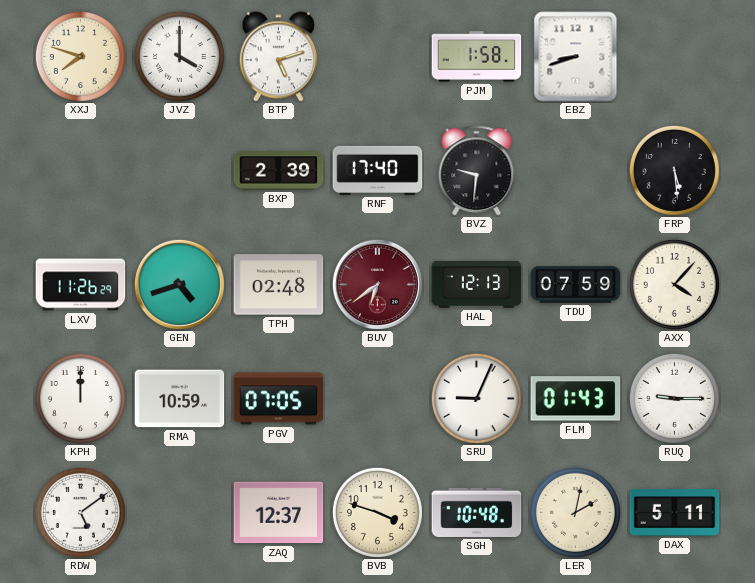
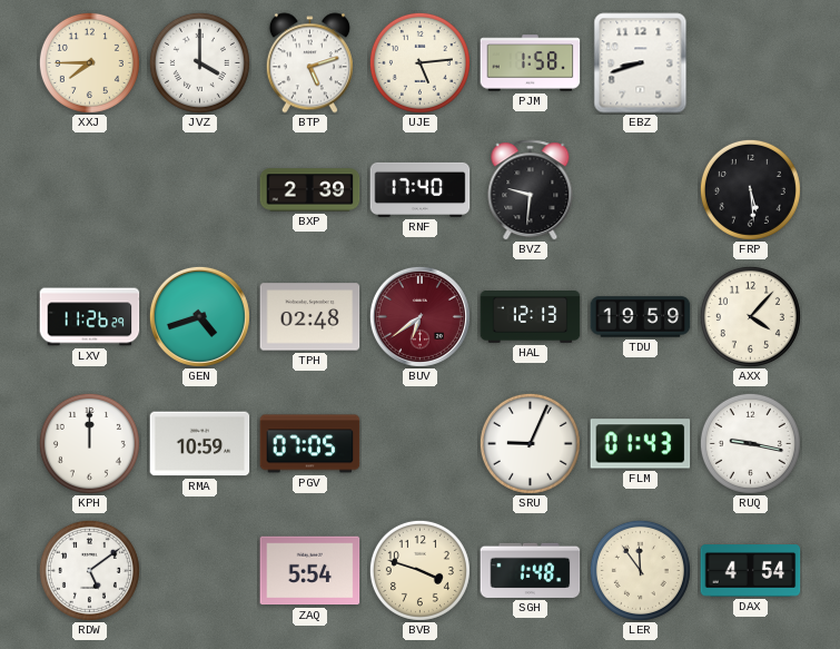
XXJ: 7:48 -> 7:45
UJE: none -> 5:14
TDU: 07:59 -> 19:59
RUQ: 9:15 -> 9:17
ZAQ: 12:37 -> 5:54
SGH: 10:48 -> 1:48
LER: 2:02 -> 11:54
DAX: 5:11 -> 4:54
